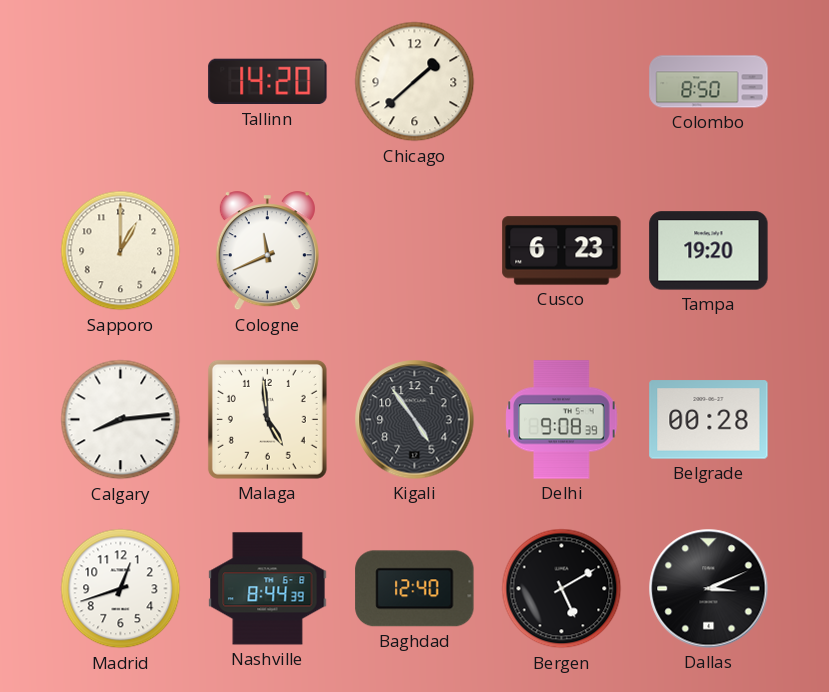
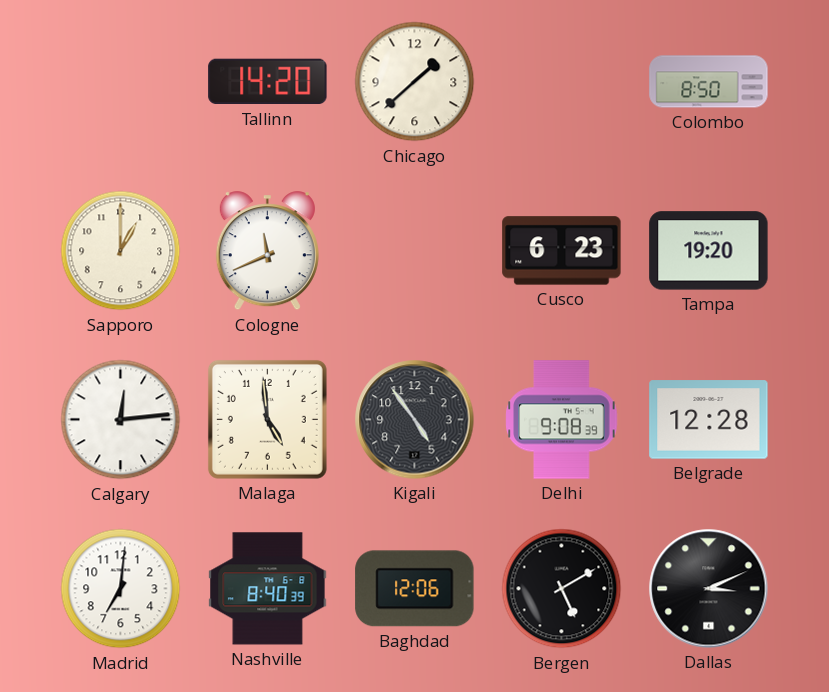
Calgary: 8:14 -> 12:14
Belgrade: 00:28 -> 12:28
Madrid: 12:42 -> 7:01
Nashville: 8:44 -> 8:40
Baghdad: 12:40 -> 12:06
